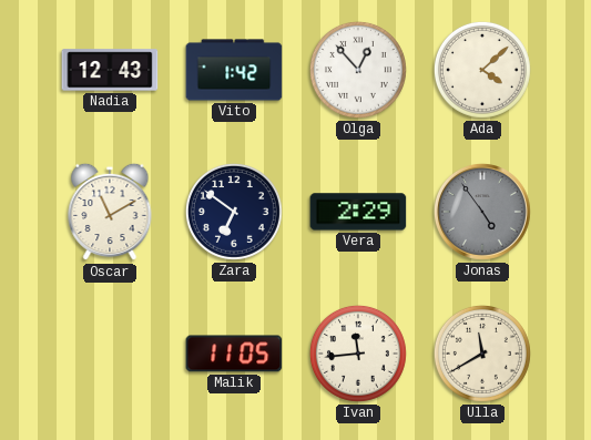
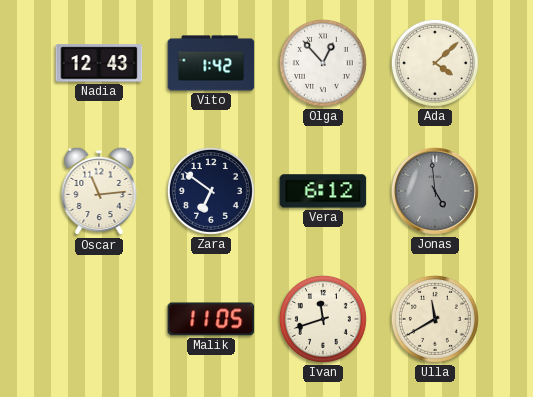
Oscar: 11:10 -> 11:14
Vera: 2:29 -> 6:12
Jonas: 4:54 -> 4:59
Ivan: 11:44 -> 11:42
